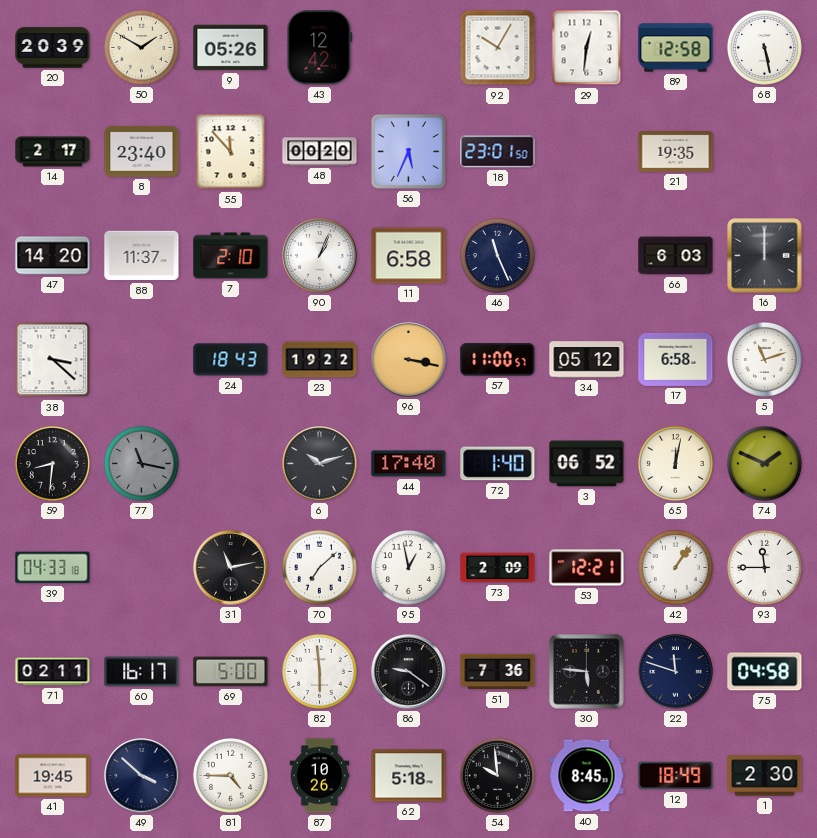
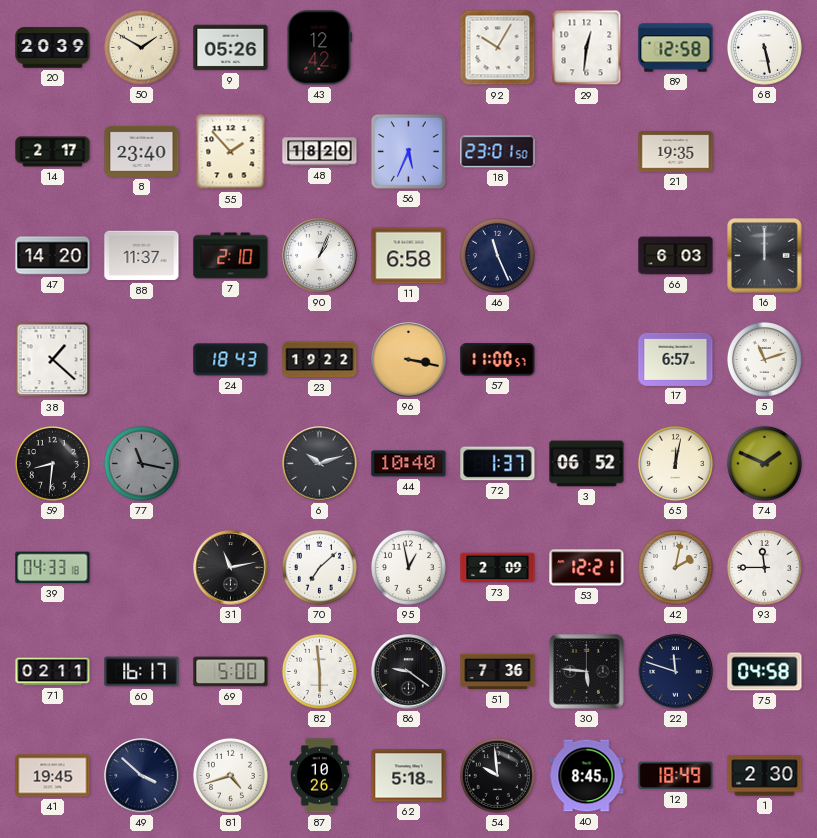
55: 11:53 -> 1:53
48: 00:20 -> 18:20
38: 3:22 -> 1:22
34: 05:12 -> none
17: 6:58 -> 6:57
44: 17:40 -> 10:40
72: 1:40 -> 1:37
42: 1:06 -> 2:02
81: 4:45 -> 4:42
